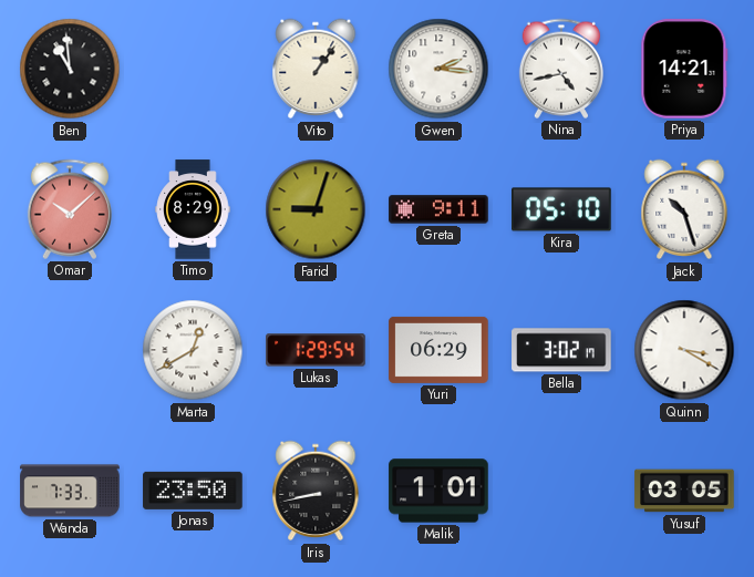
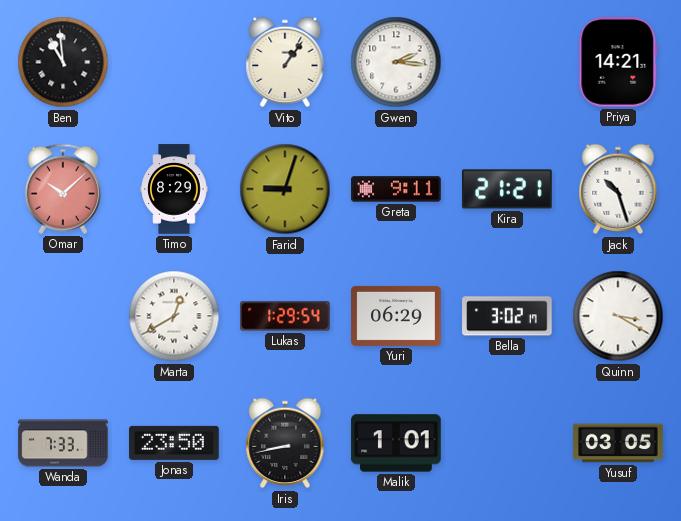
Nina: 4:43 -> none
Kira: 05:10 -> 21:21
